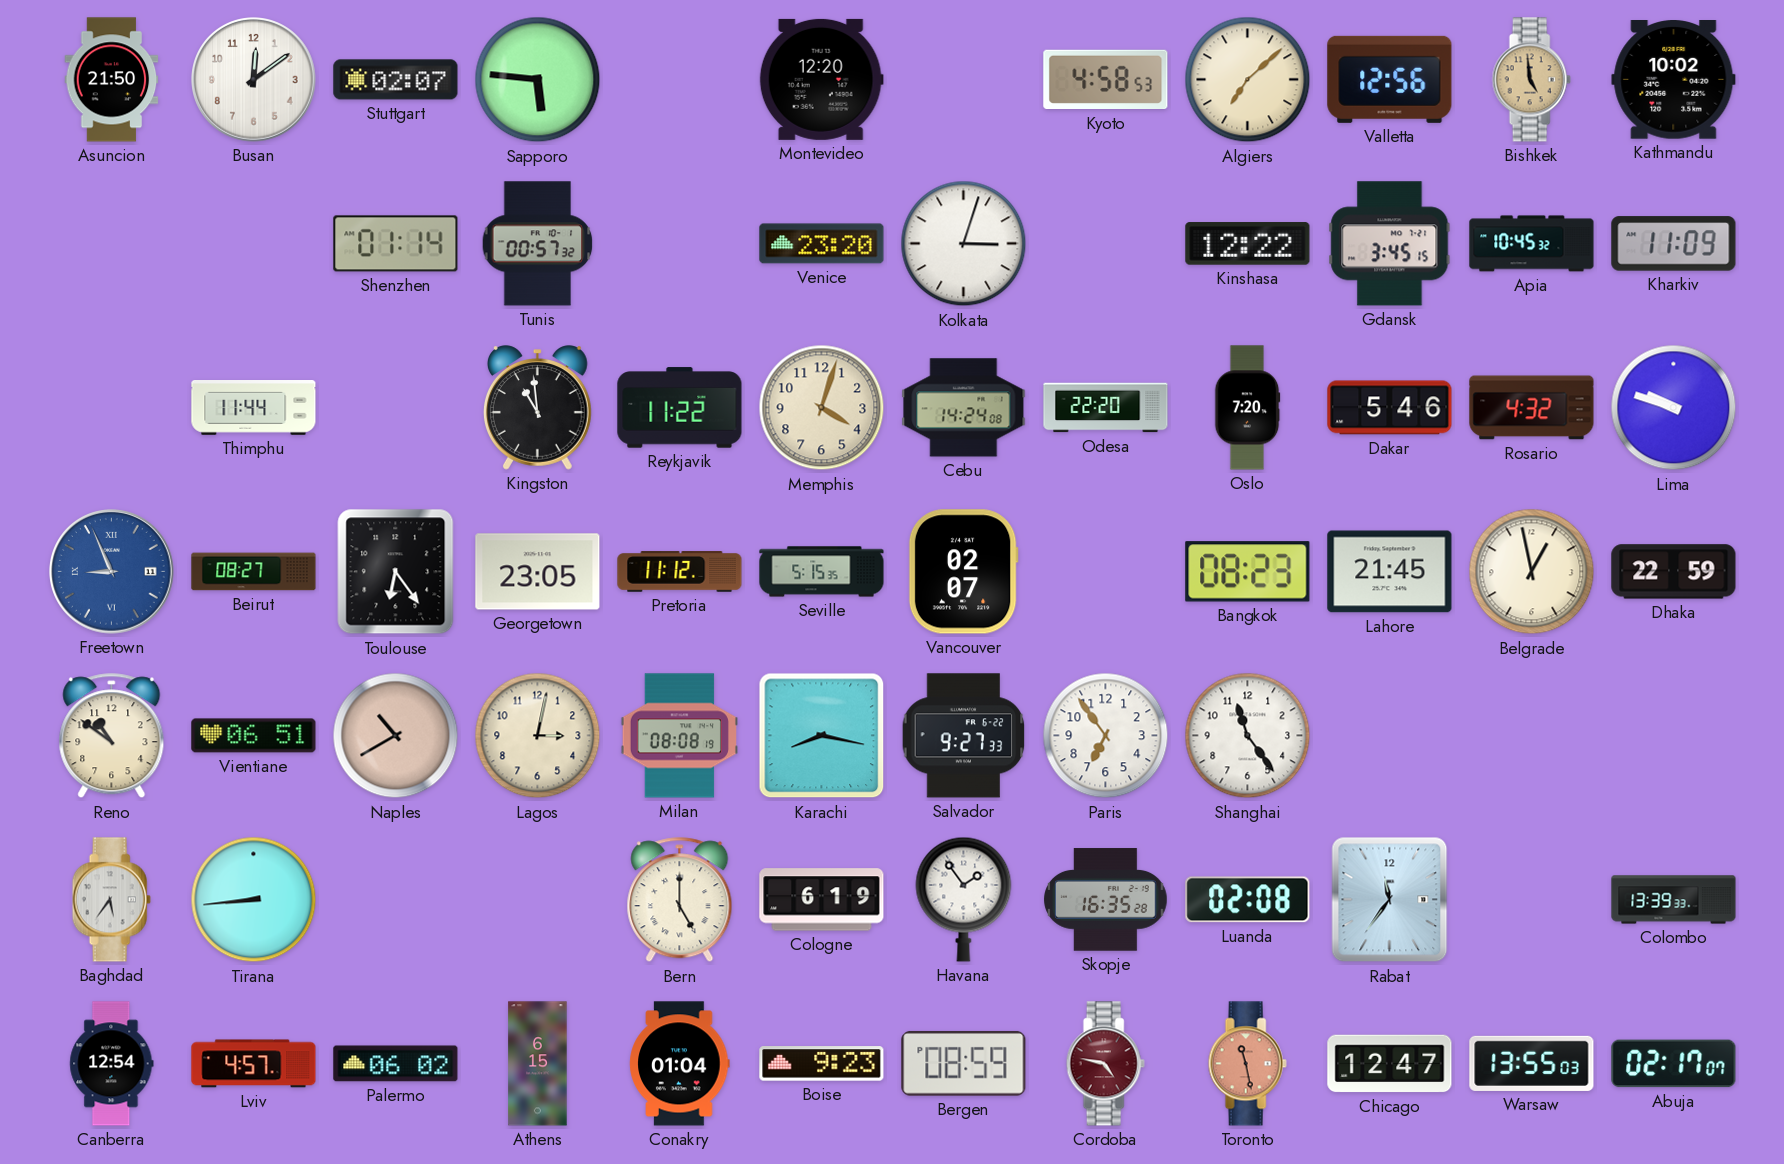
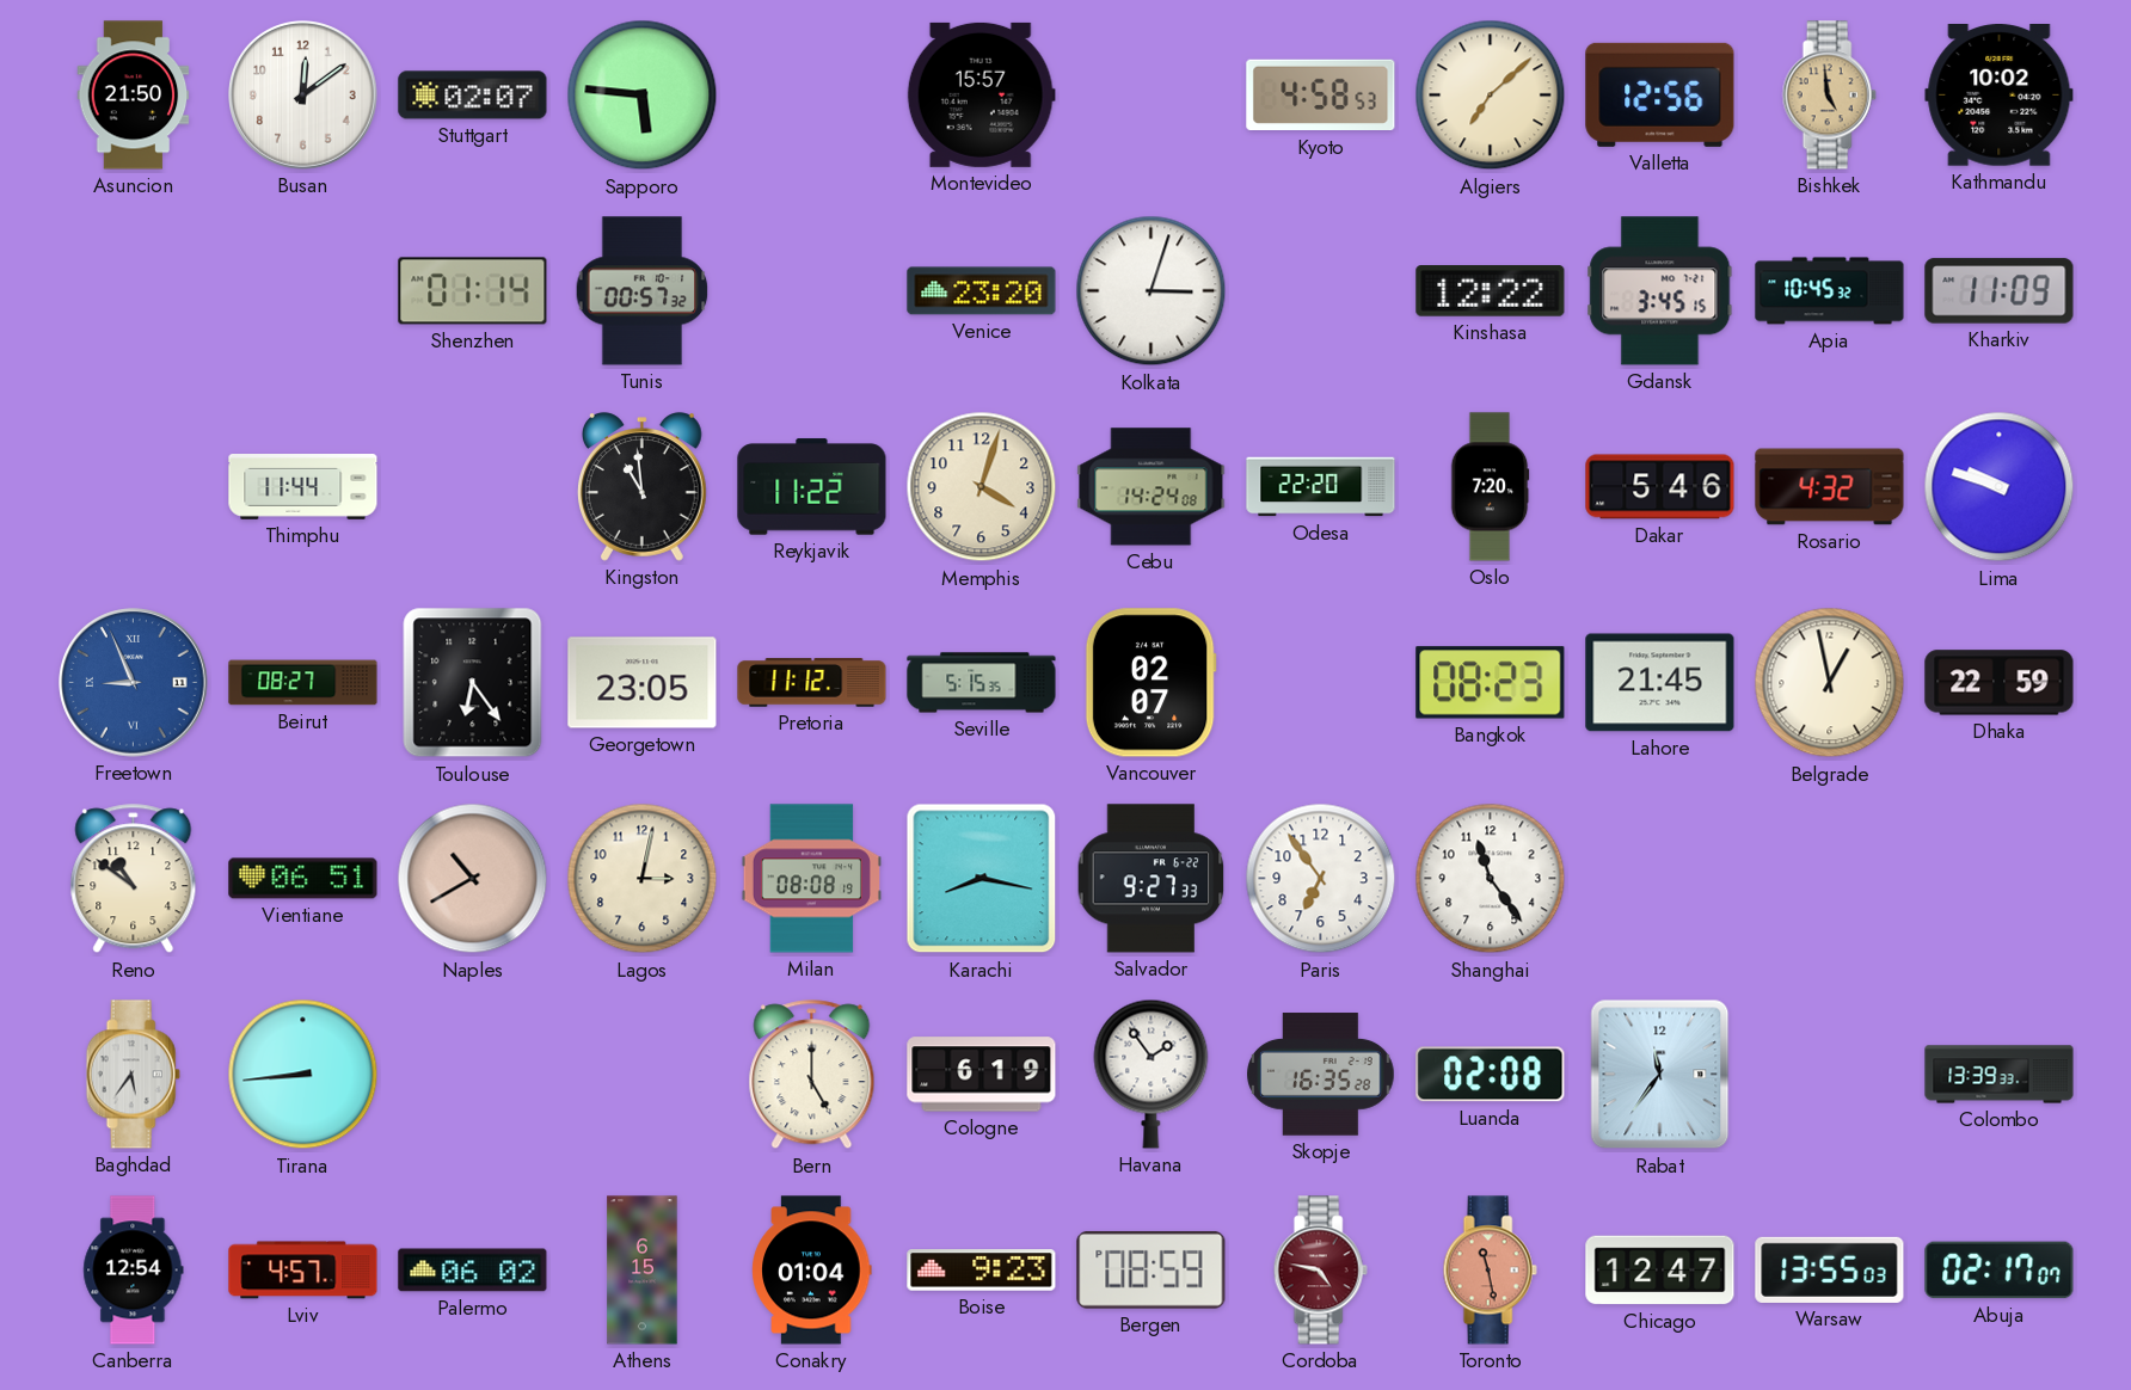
Montevideo: 12:20 -> 15:57
